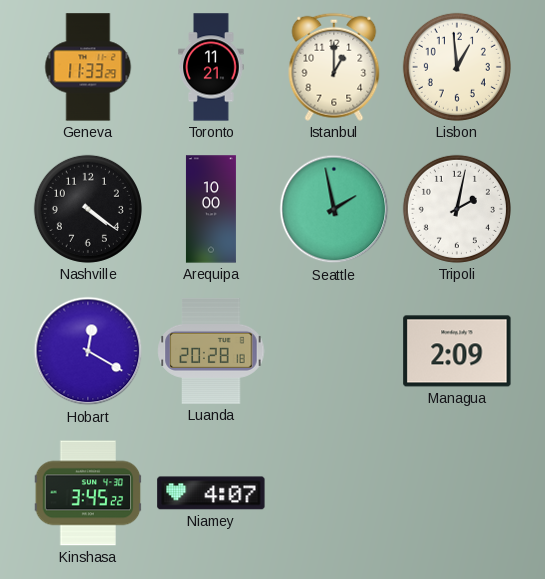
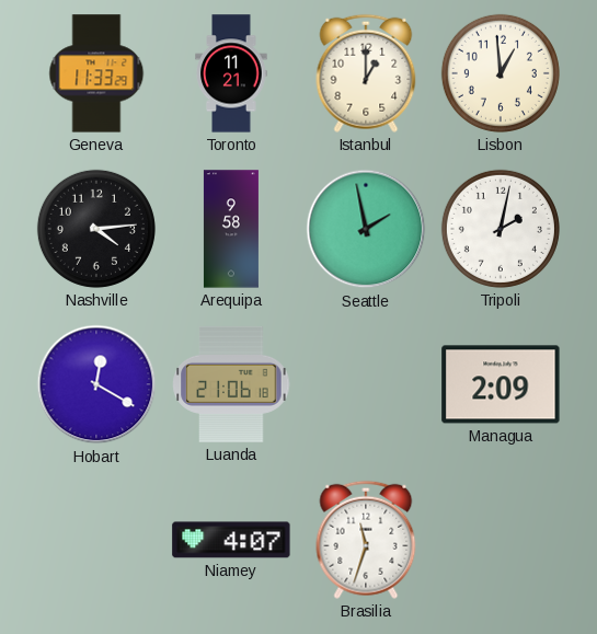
Nashville: 4:21 -> 4:14
Arequipa: 10:00 -> 9:58
Luanda: 20:28 -> 21:06
Kinshasa: 3:45 -> none
Brasilia: none -> 11:33
